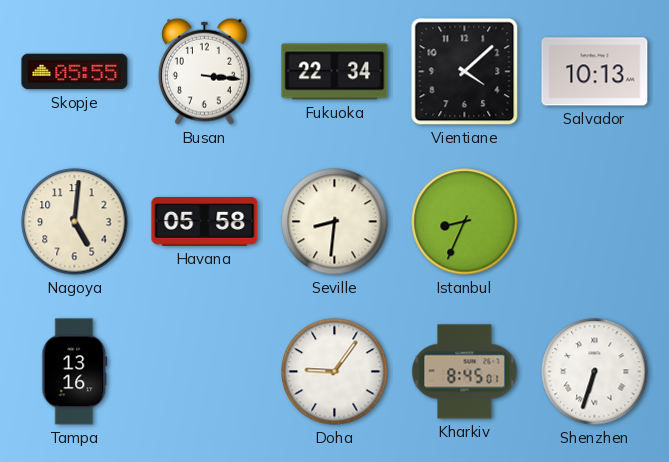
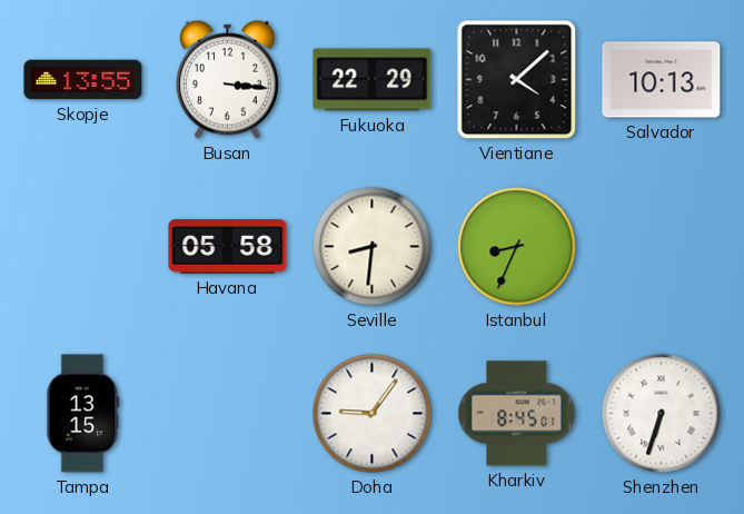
Skopje: 05:55 -> 13:55
Fukuoka: 22:34 -> 22:29
Nagoya: 5:01 -> none
Tampa: 13:16 -> 13:15
